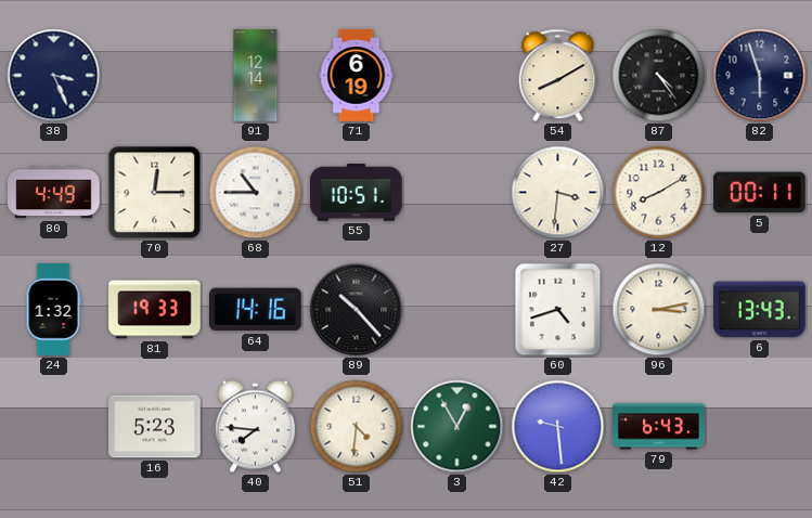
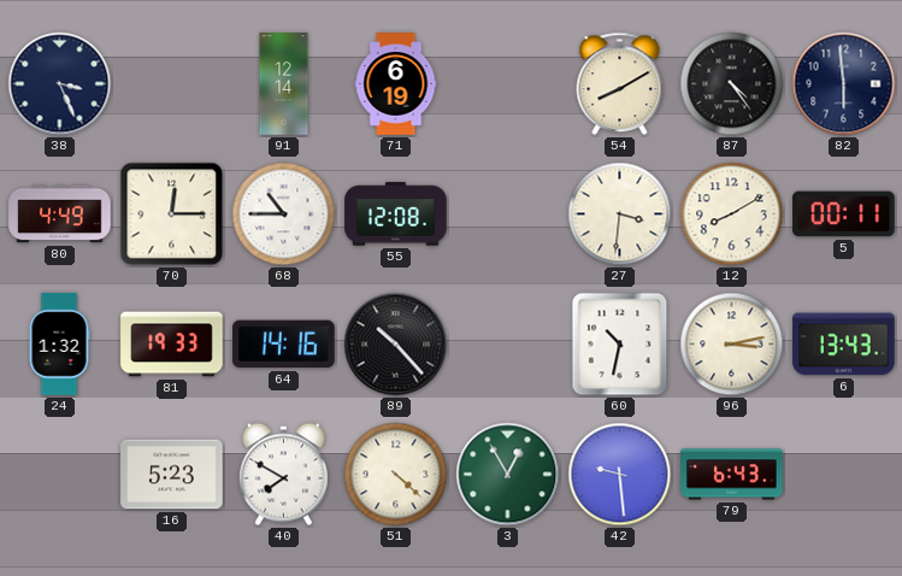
82: 5:57 -> 5:59
55: 10:51 -> 12:08
60: 4:42 -> 10:32
40: 7:46 -> 7:50
51: 4:31 -> 4:22
